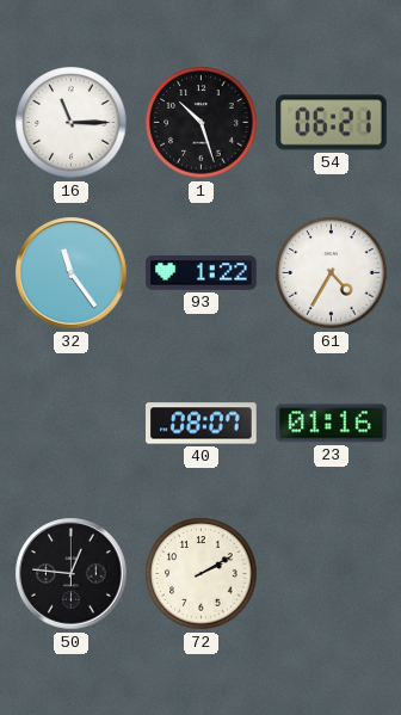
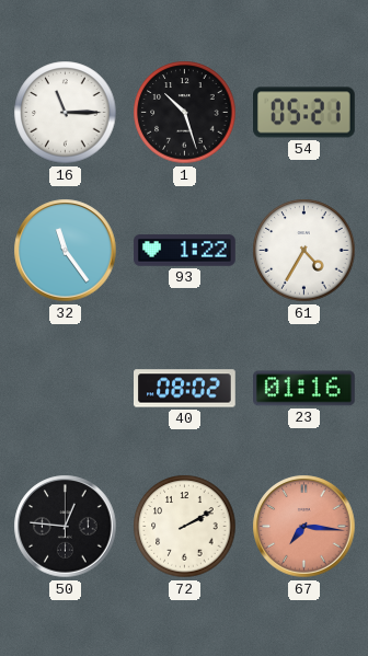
54: 06:21 -> 05:21
40: 08:07 -> 08:02
67: none -> 7:16
